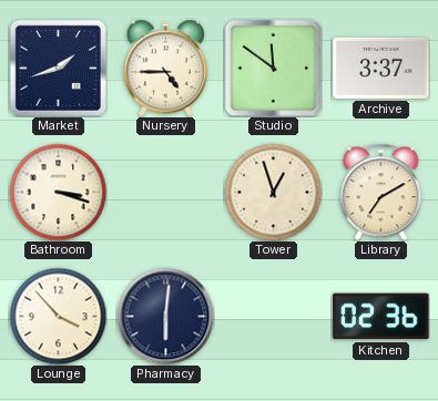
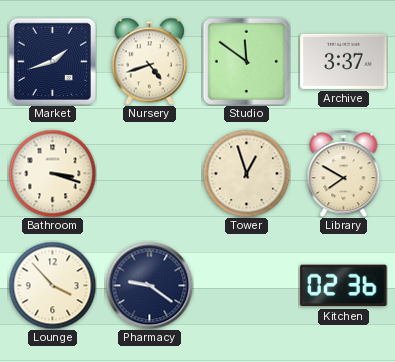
Nursery: 4:45 -> 4:42
Library: 7:10 -> 7:50
Pharmacy: 6:01 -> 9:21
